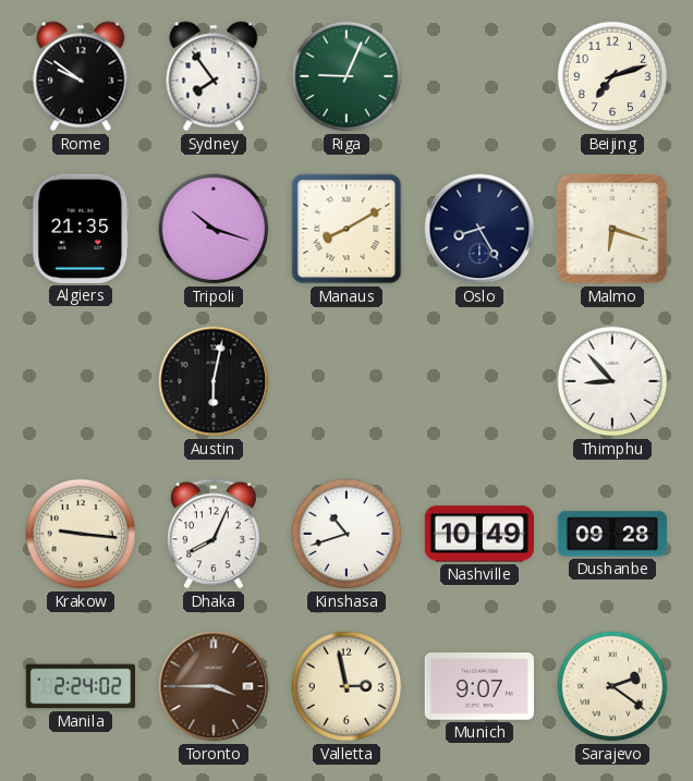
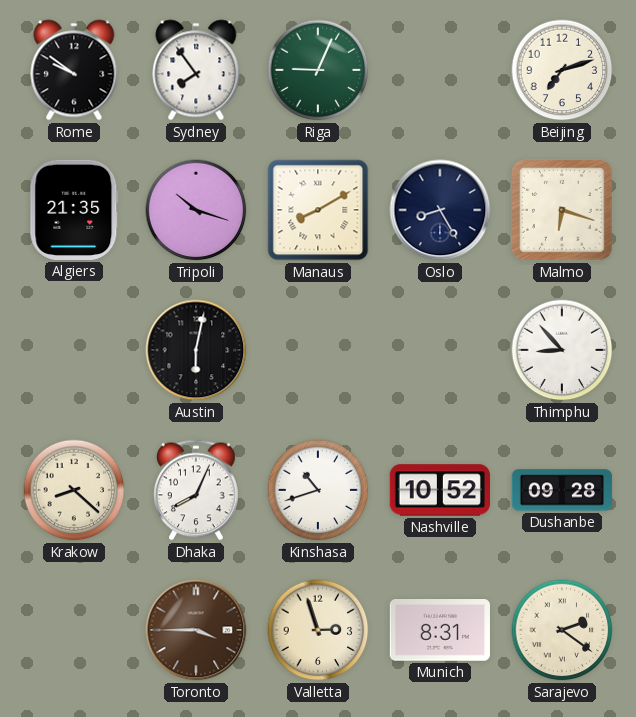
Krakow: 9:16 -> 8:22
Nashville: 10:49 -> 10:52
Manila: 2:24 -> none
Valletta: 2:58 -> 2:57
Munich: 9:07 -> 8:31
